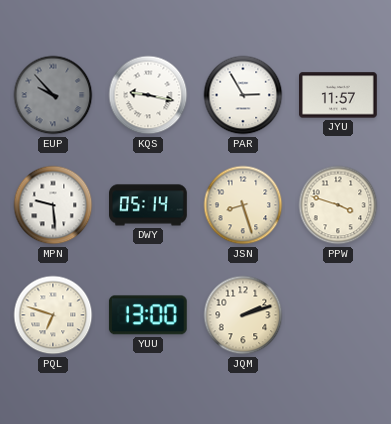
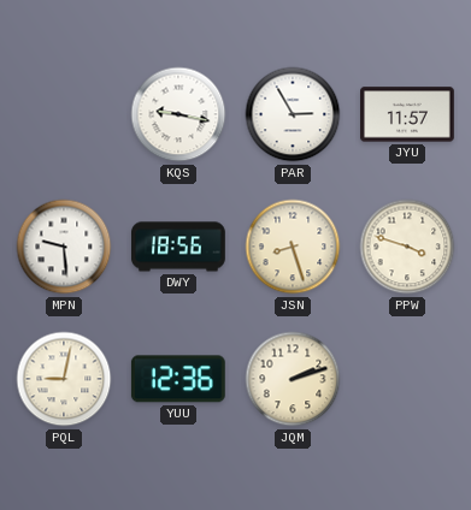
EUP: 9:53 -> none
DWY: 05:14 -> 18:56
PQL: 6:48 -> 9:02
YUU: 13:00 -> 12:36
